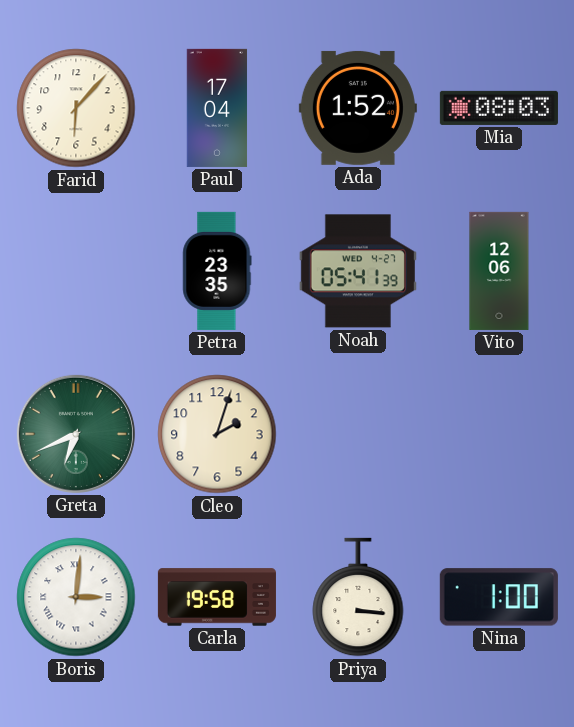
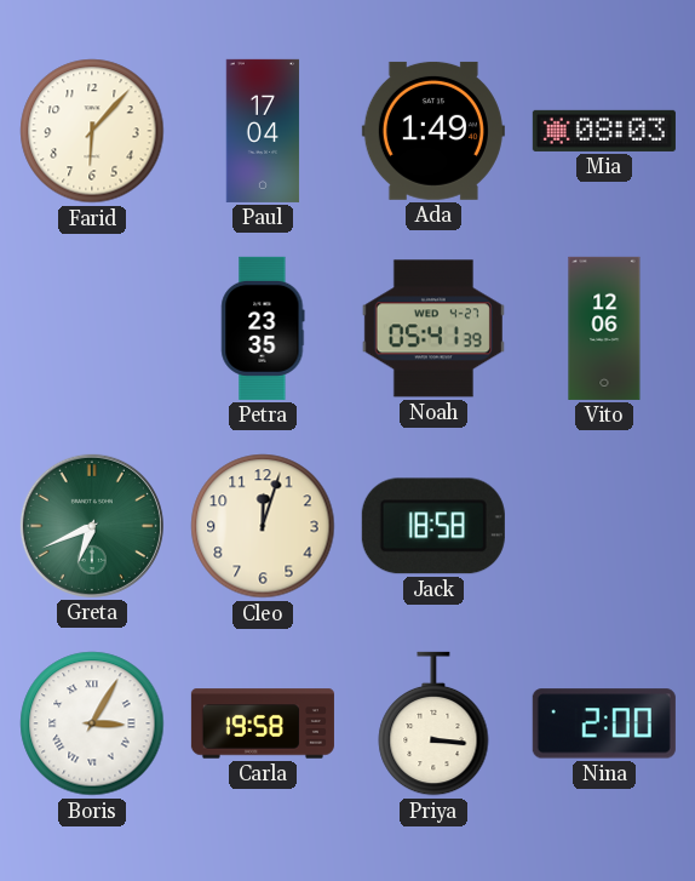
Ada: 1:52 -> 1:49
Cleo: 2:03 -> 12:03
Jack: none -> 18:58
Boris: 3:01 -> 3:05
Nina: 1:00 -> 2:00
